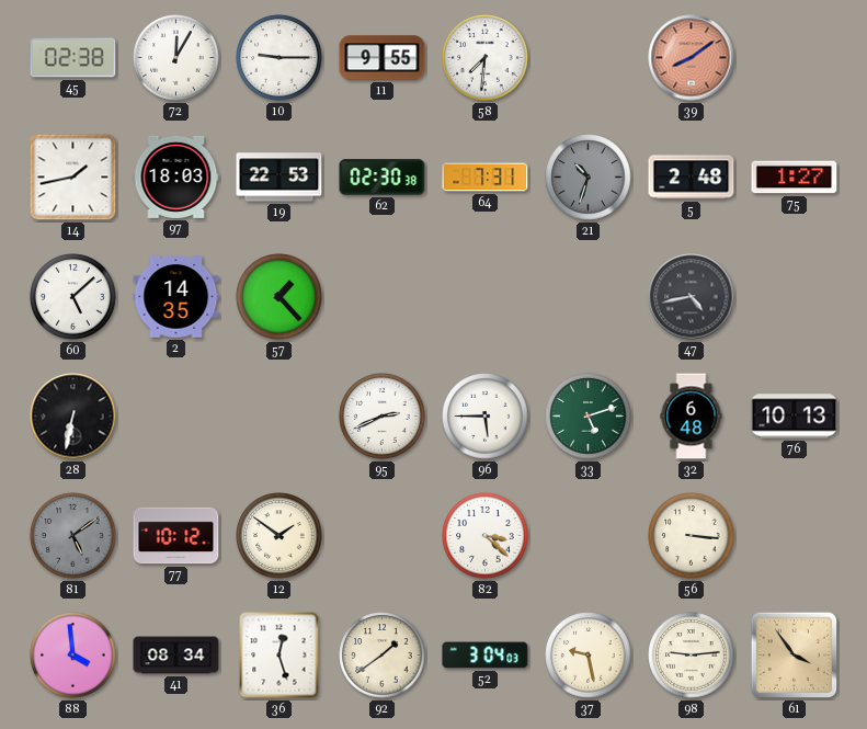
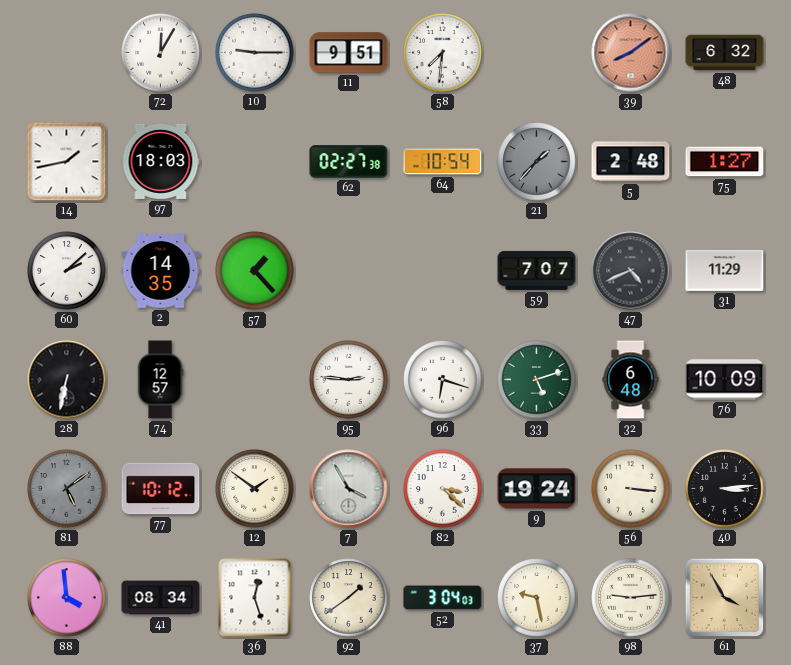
45: 02:38 -> none
11: 9:55 -> 9:51
48: none -> 6:32
19: 22:53 -> none
62: 02:30 -> 02:27
64: 7:31 -> 10:54
21: 10:33 -> 1:37
60: 5:08 -> 2:08
59: none -> 7:07
47: 4:43 -> 4:41
31: none -> 11:29
74: none -> 12:57
95: 2:41 -> 2:46
96: 5:45 -> 6:18
76: 10:13 -> 10:09
7: none -> 3:55
9: none -> 19:24
40: none -> 3:14
61: 3:54 -> 3:55
